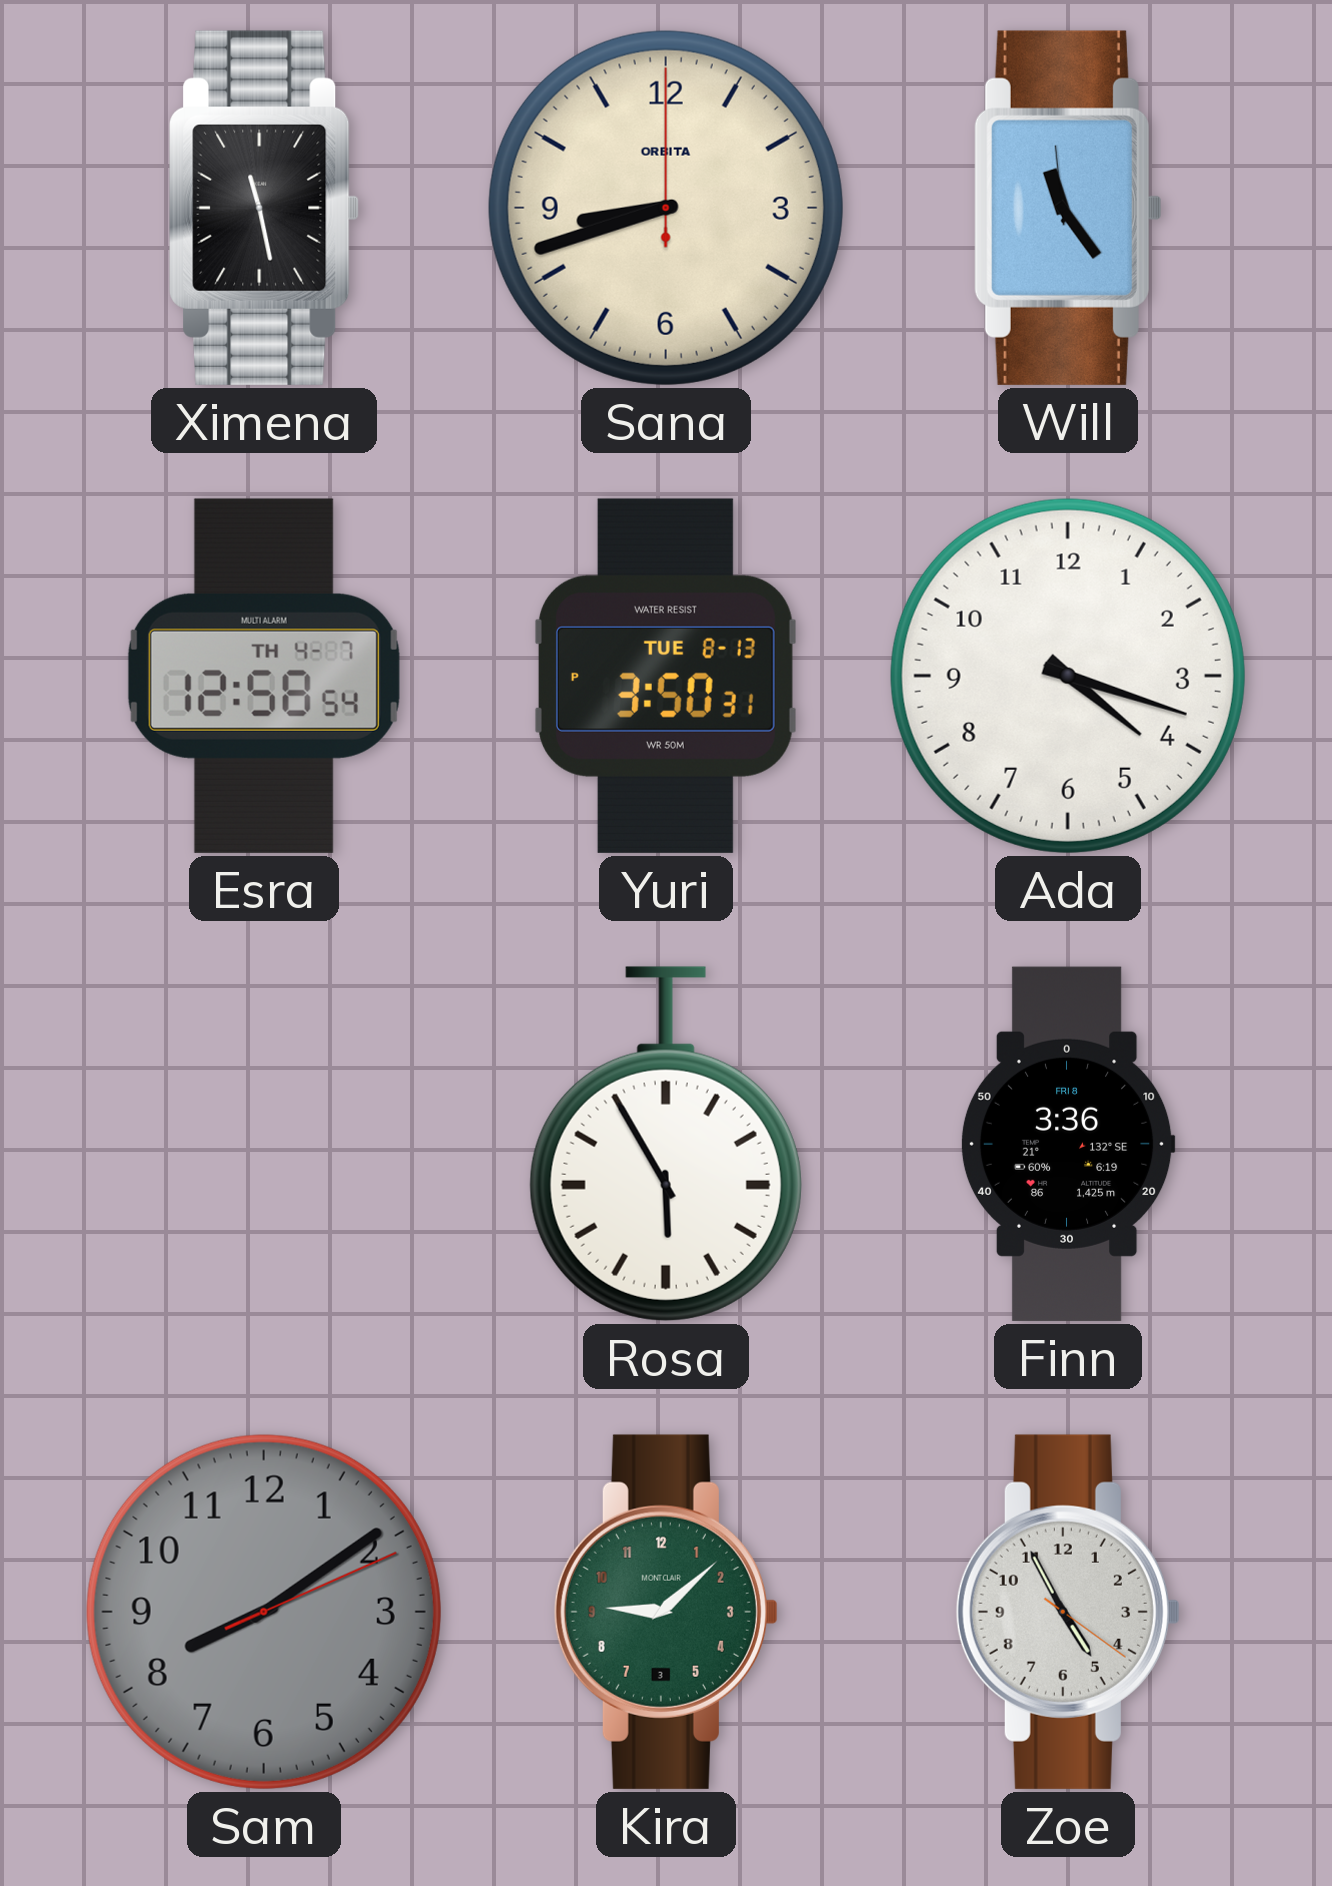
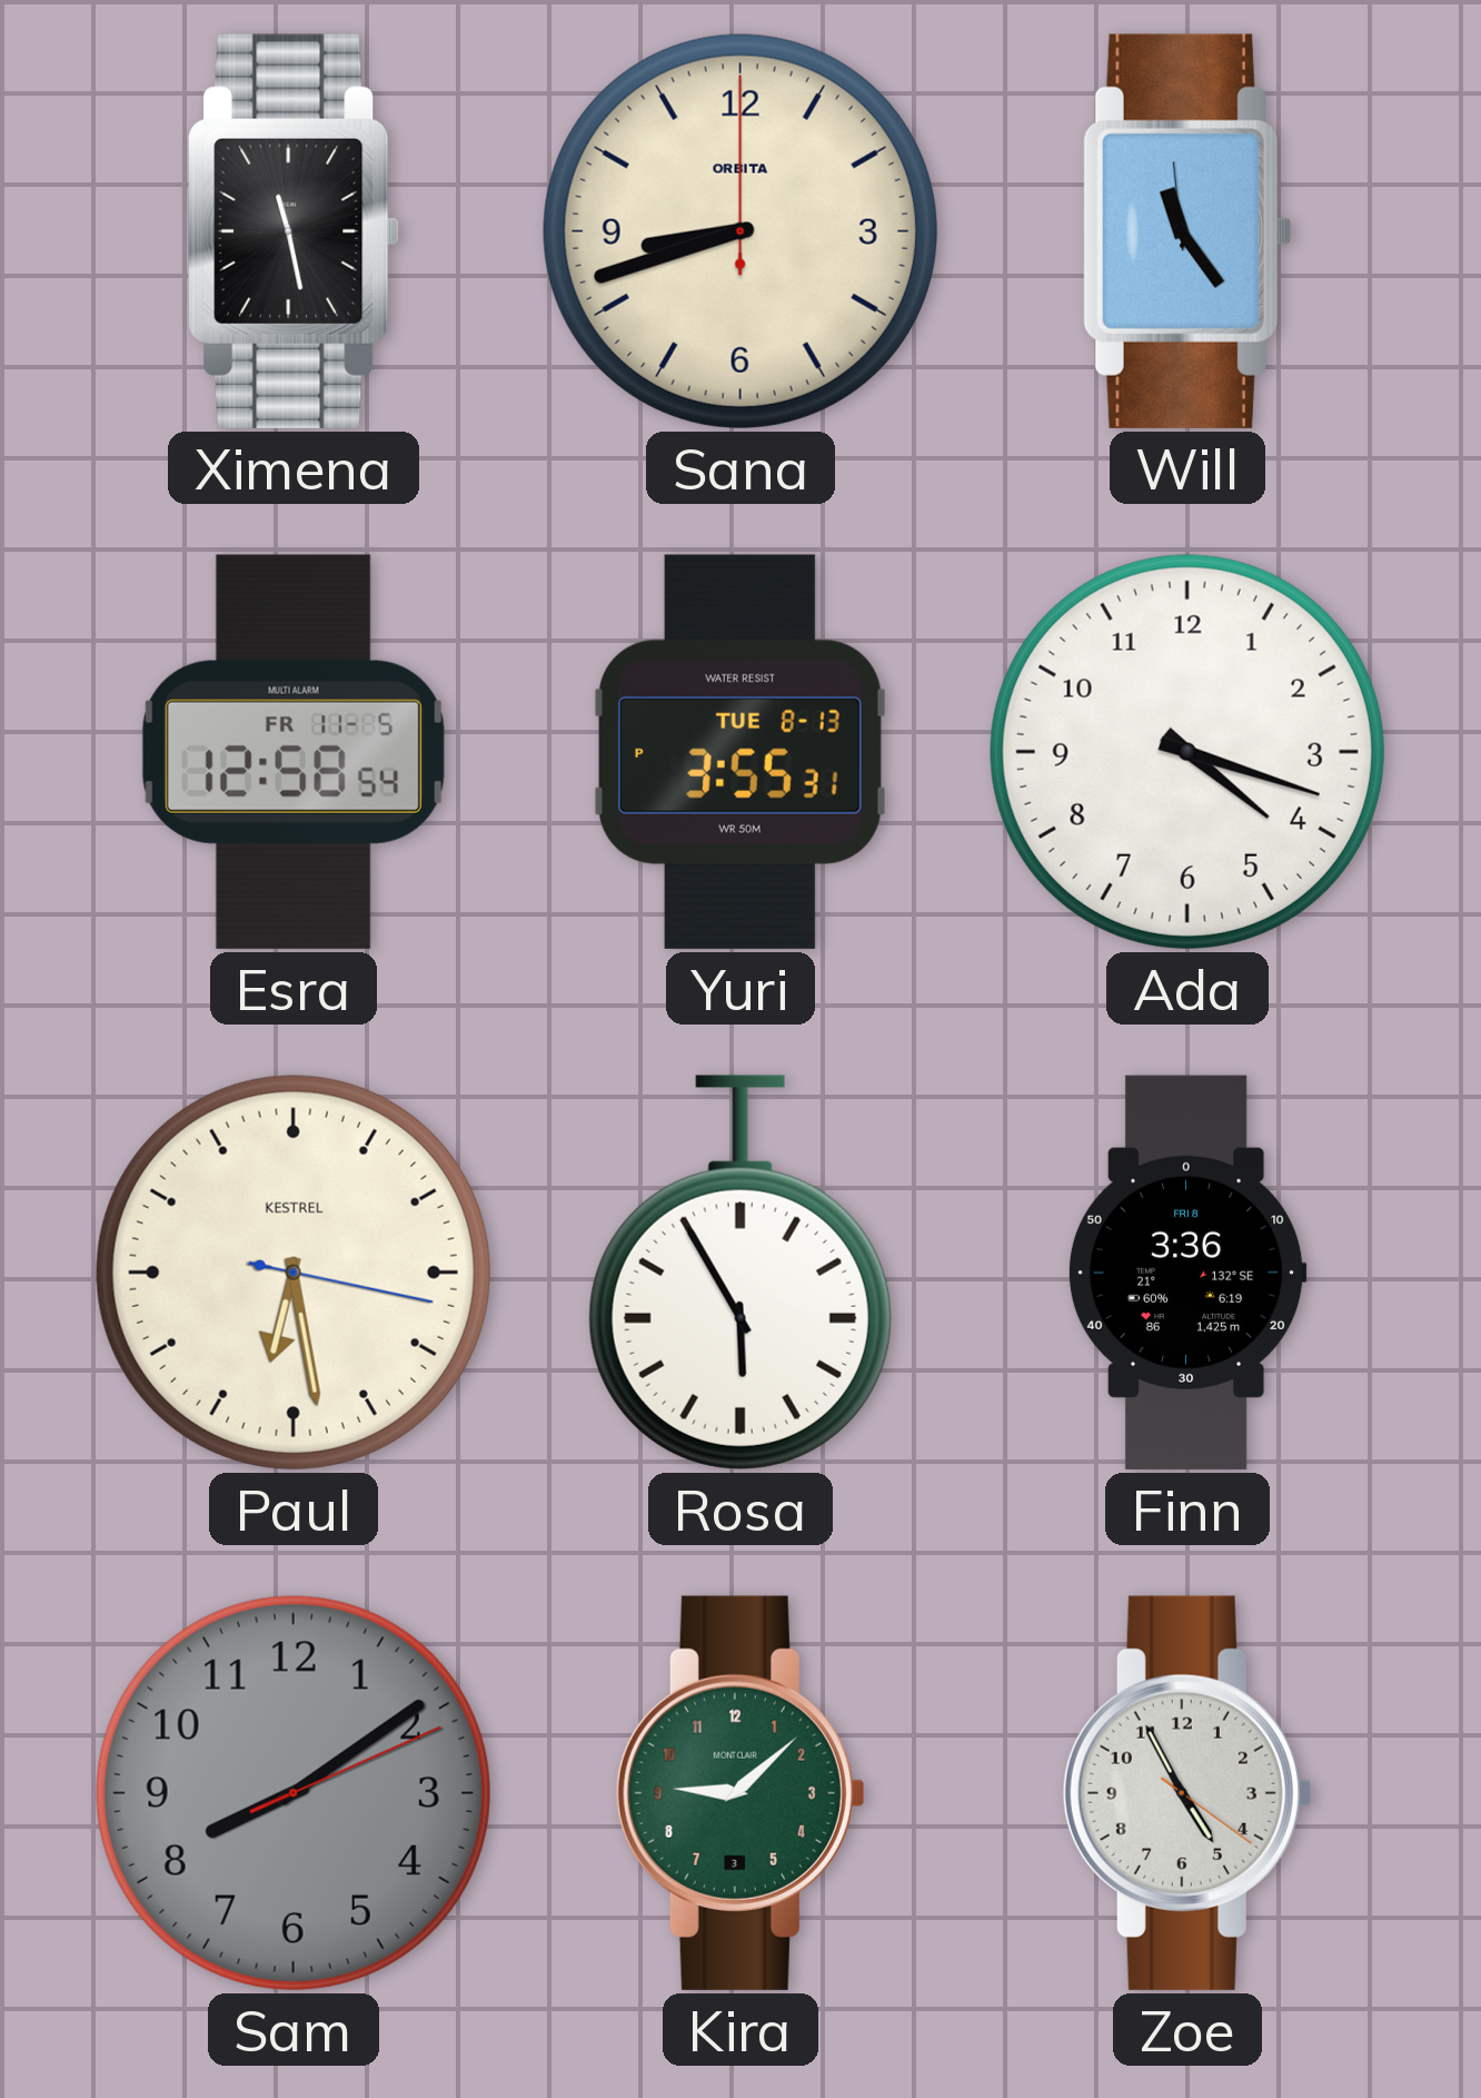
Esra date: TH 4-7 -> FR 11-5
Yuri: 3:50 -> 3:55
Paul: none -> 6:28
